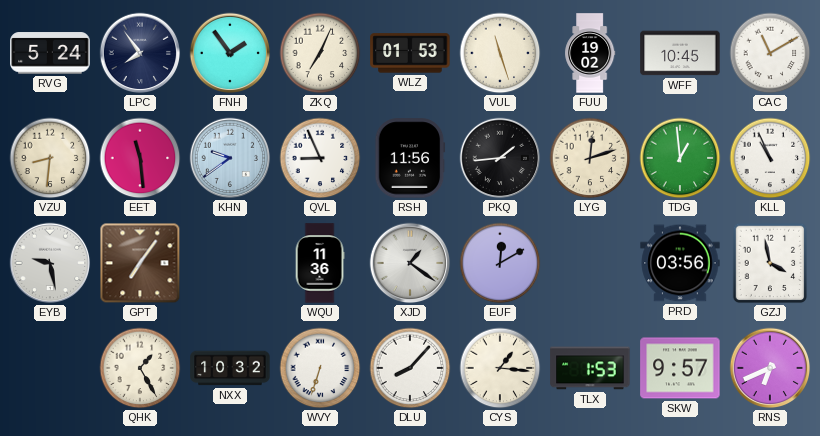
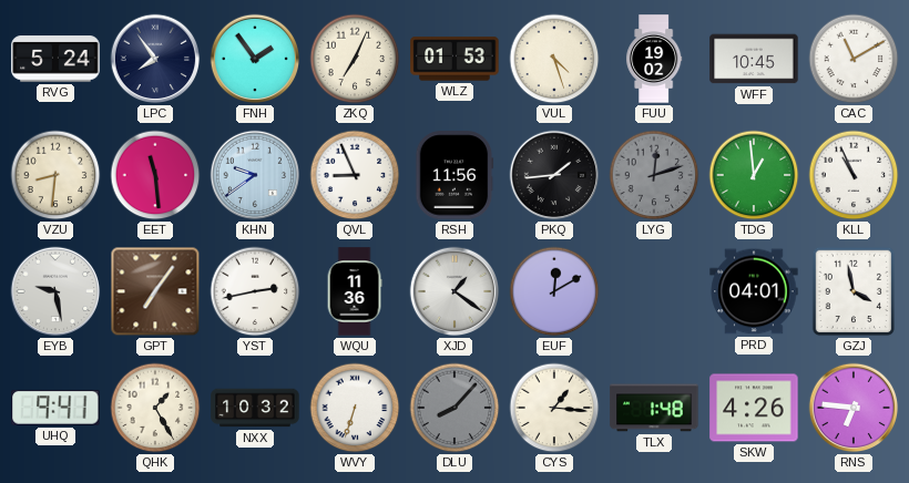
VUL: 11:27 -> 4:27
LYG dial: cream -> grey
YST: none -> 2:43
PRD: 03:56 -> 04:01
UHQ: none -> 9:41
DLU dial: white -> grey
TLX: 1:53 -> 1:48
SKW: 9:57 -> 4:26
RNS: 6:41 -> 6:46
